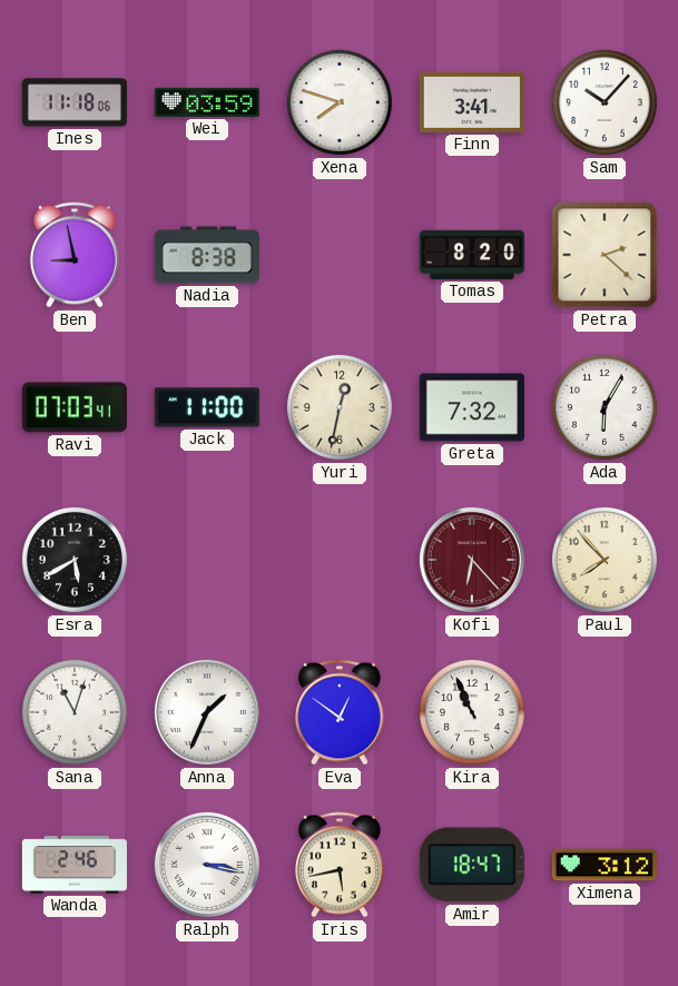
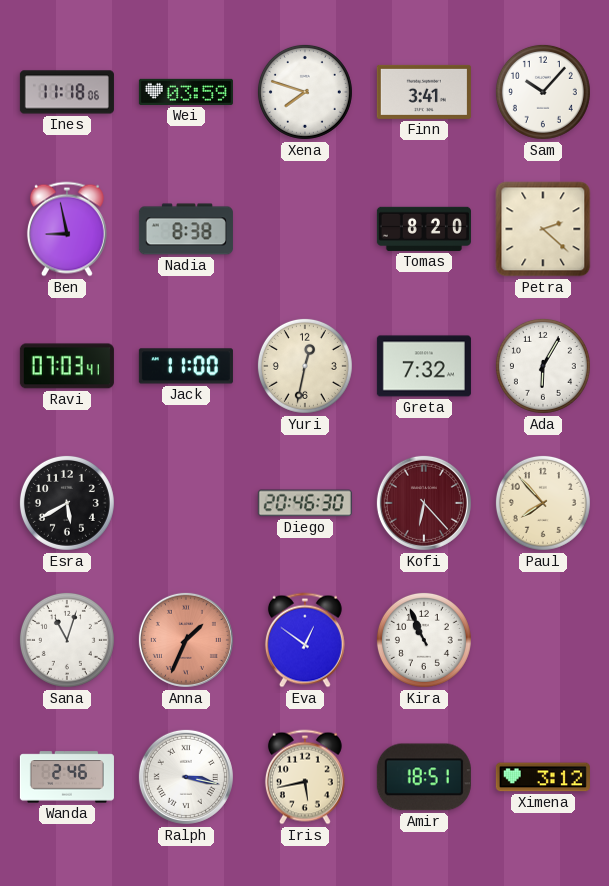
Diego: none -> 20:46
Anna dial: white -> salmon
Amir: 18:47 -> 18:51
